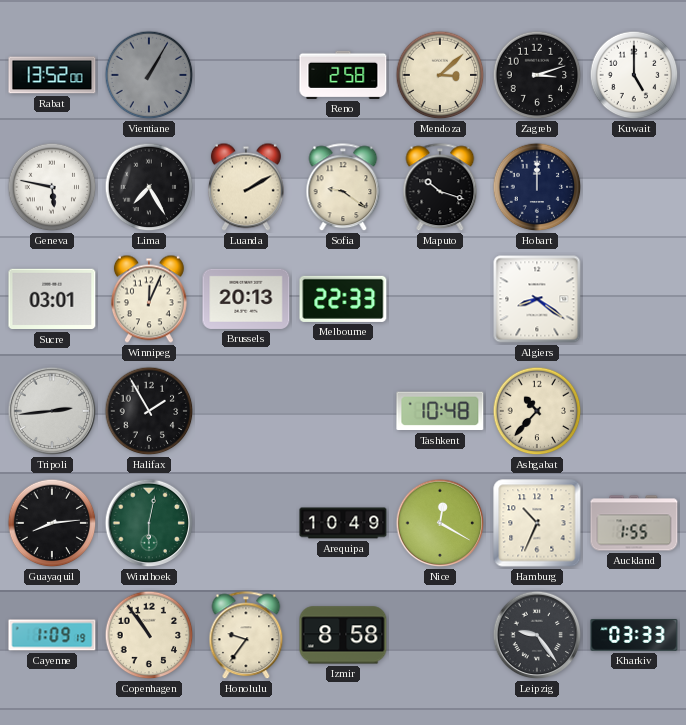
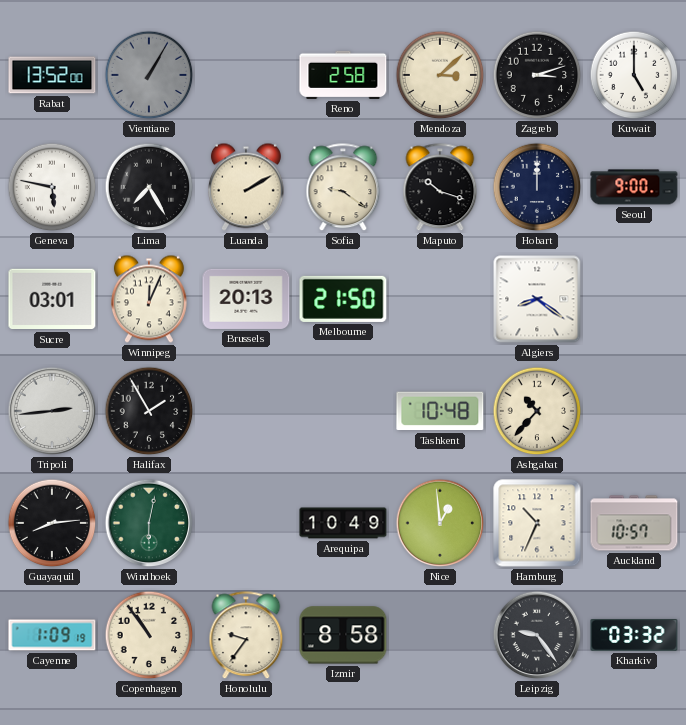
Seoul: none -> 9:00
Melbourne: 22:33 -> 21:50
Nice: 12:20 -> 12:59
Auckland: 1:55 -> 10:57
Kharkiv: 03:33 -> 03:32
